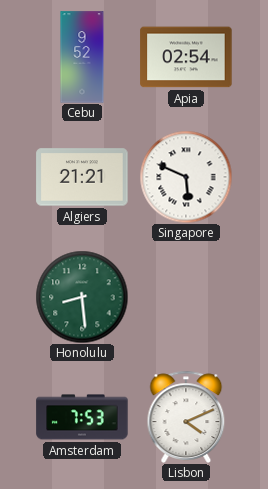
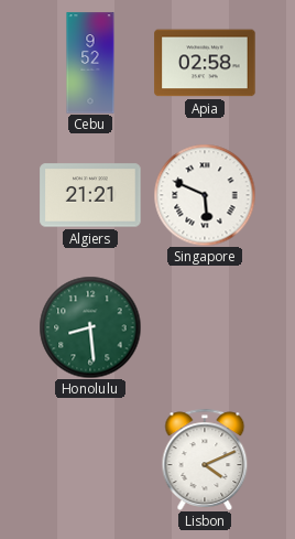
Apia: 02:54 -> 02:58
Amsterdam: 7:53 -> none
